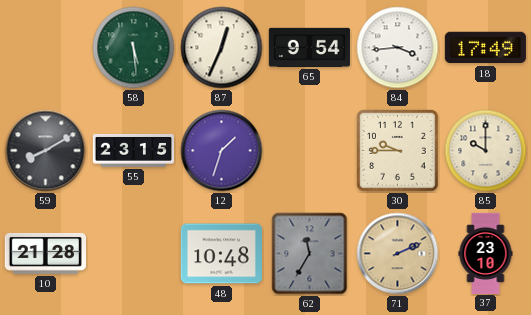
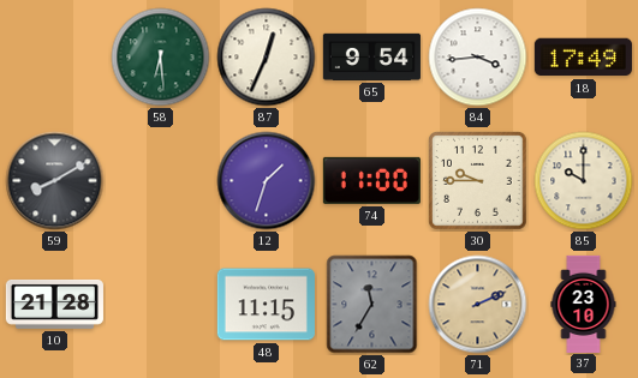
58: 5:29 -> 6:29
55: 23:15 -> none
74: none -> 11:00
48: 10:48 -> 11:15
